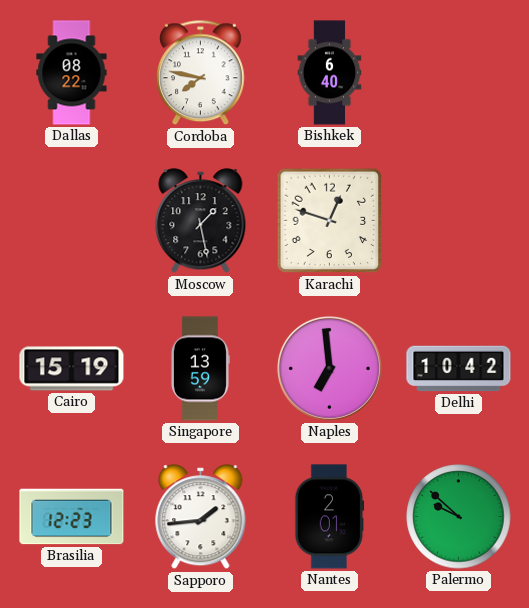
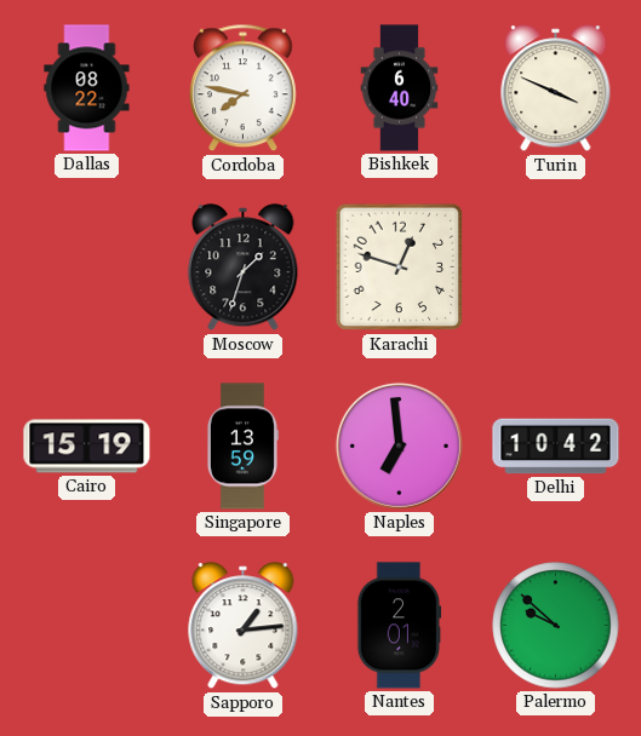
Turin: none -> 3:49
Moscow: 1:28 -> 1:33
Brasilia: 12:23 -> none
Sapporo: 1:44 -> 1:14
